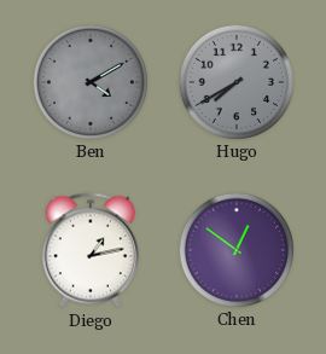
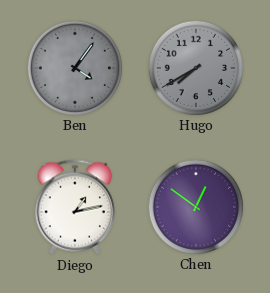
Ben: 4:10 -> 4:06
